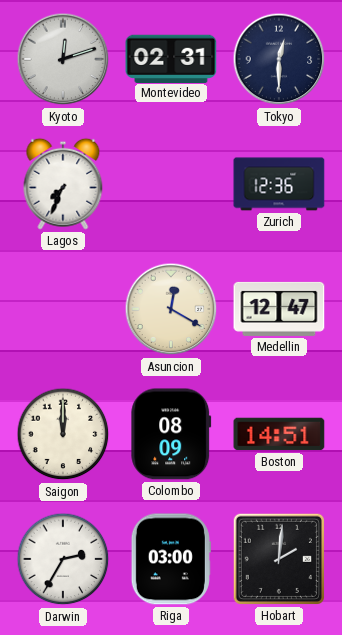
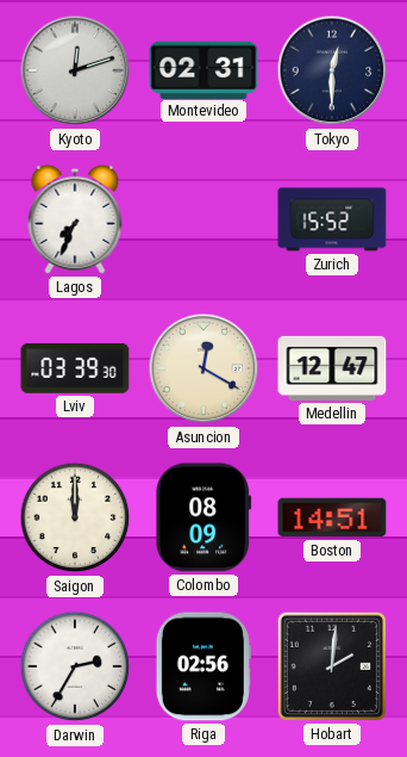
Zurich: 12:36 -> 15:52
Lviv: none -> 03:39
Riga: 03:00 -> 02:56
